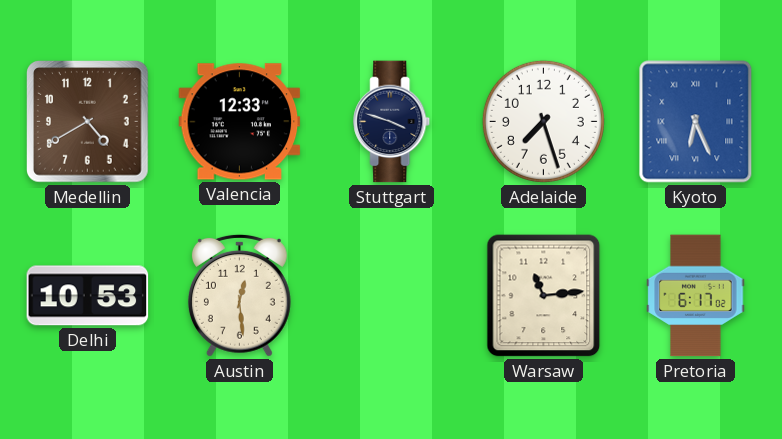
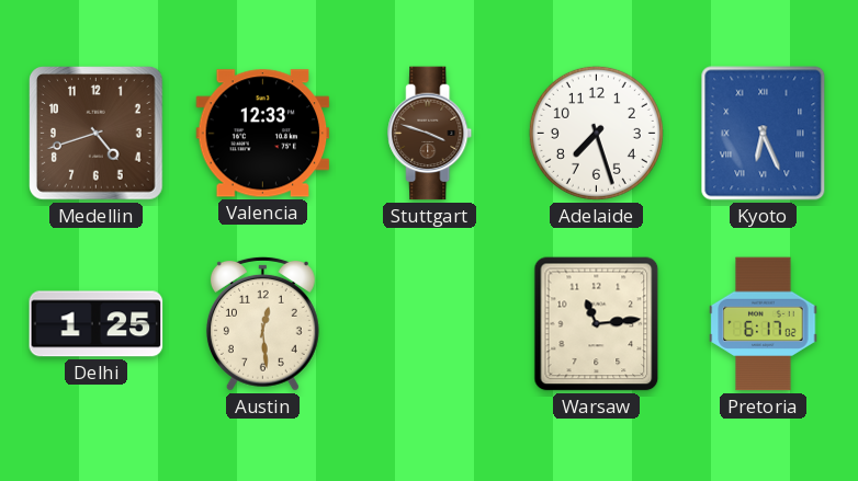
Medellin: 4:40 -> 4:42
Stuttgart dial: navy -> brown
Delhi: 10:53 -> 1:25
